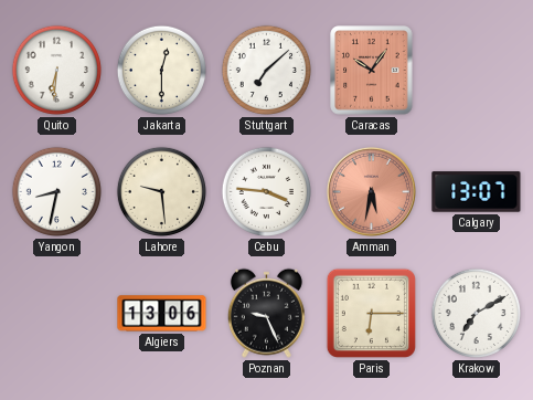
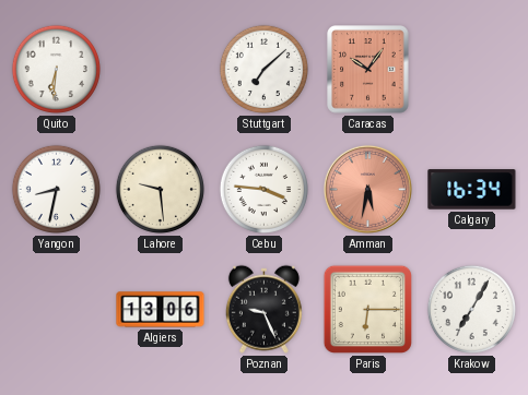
Jakarta: 12:30 -> none
Calgary: 13:07 -> 16:34
Krakow: 7:10 -> 7:05
